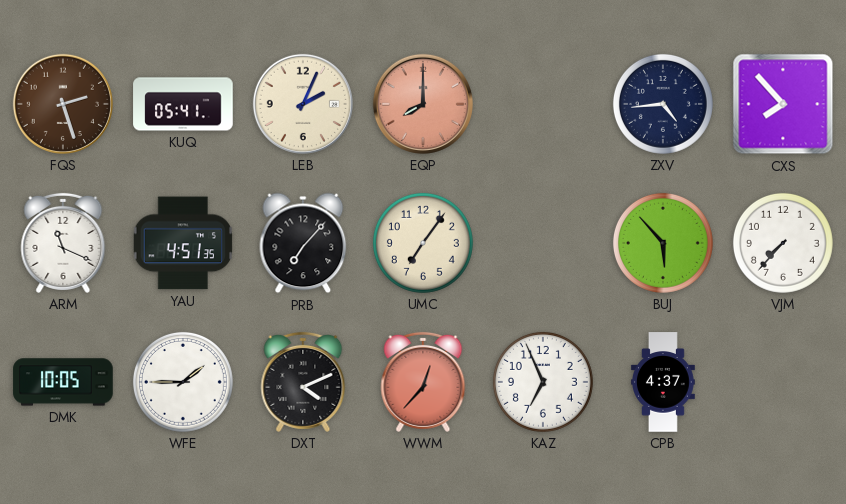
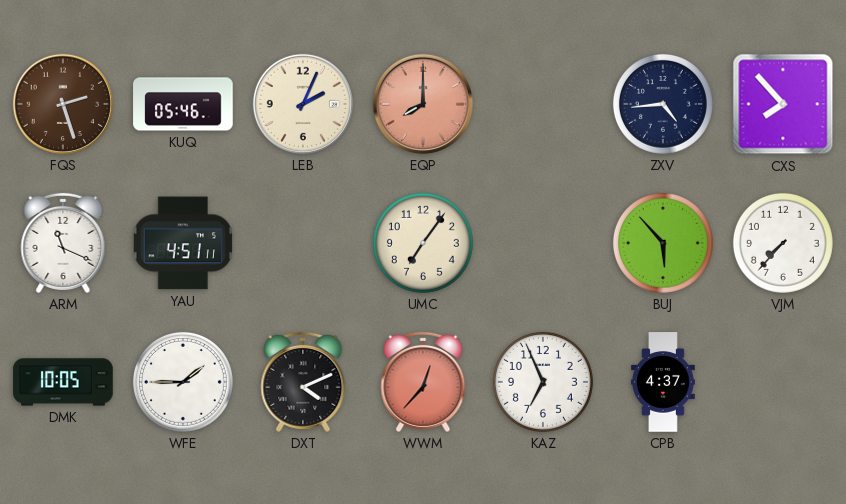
KUQ: 05:41 -> 05:46
YAU: 4:51:35 -> 4:51:11
PRB: 7:07 -> none
